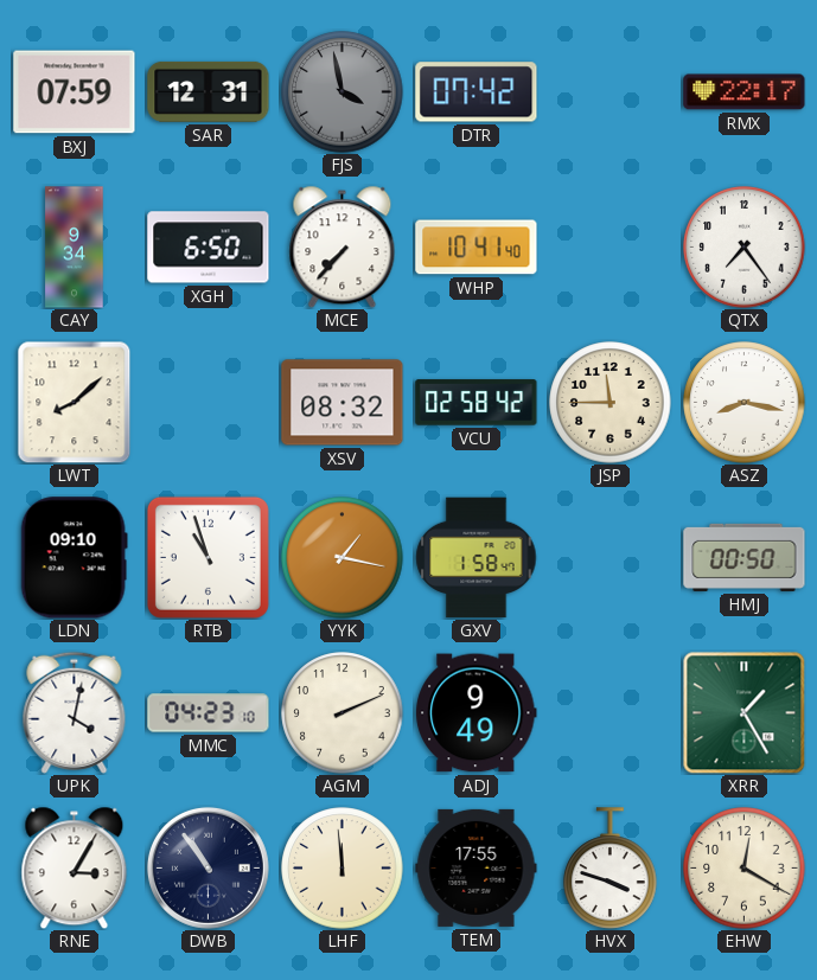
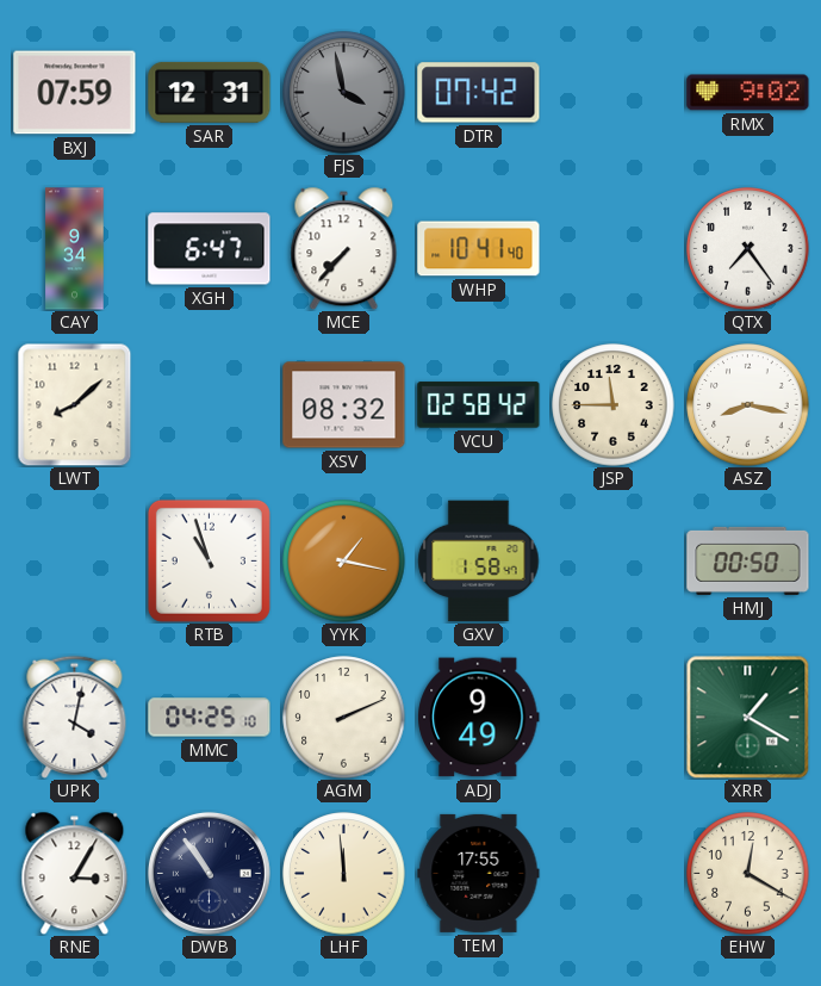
RMX: 22:17 -> 9:02
XGH: 6:50 -> 6:47
LDN: 09:10 -> none
MMC: 04:23 -> 04:25
XRR: 1:25 -> 1:20
HVX: 3:48 -> none
